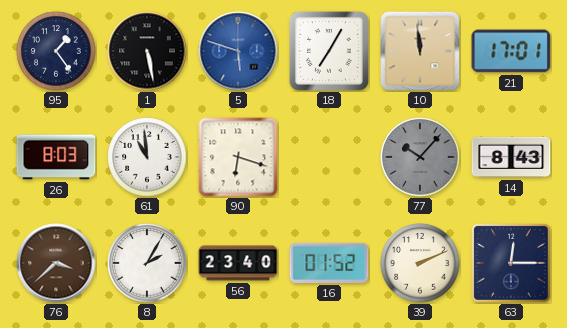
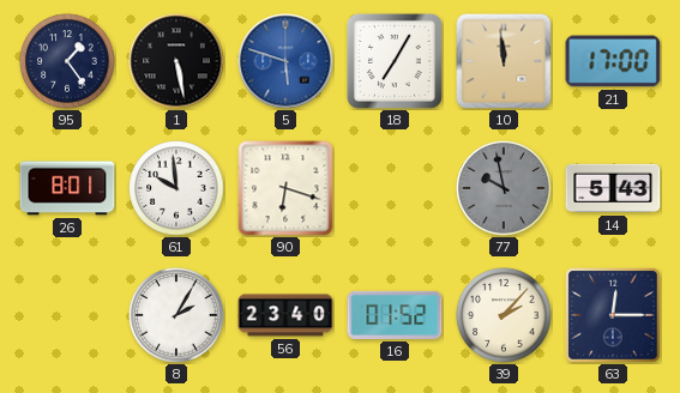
21: 17:01 -> 17:00
26: 8:03 -> 8:01
61: 10:59 -> 9:59
77: 10:07 -> 9:58
14: 8:43 -> 5:43
76: 3:38 -> none
39: 2:11 -> 2:07
